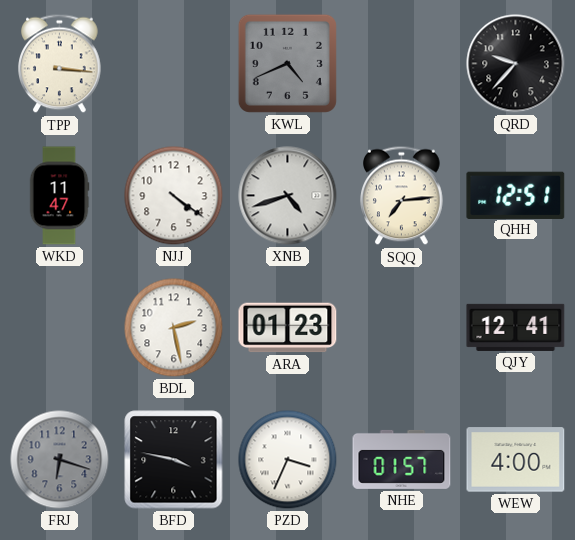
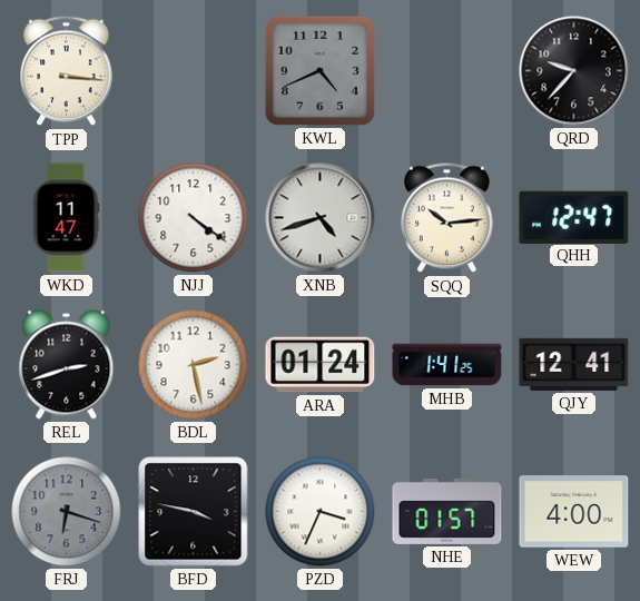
SQQ: 7:14 -> 10:14
QHH: 12:51 -> 12:47
REL: none -> 2:42
ARA: 01:23 -> 01:24
MHB: none -> 1:41
